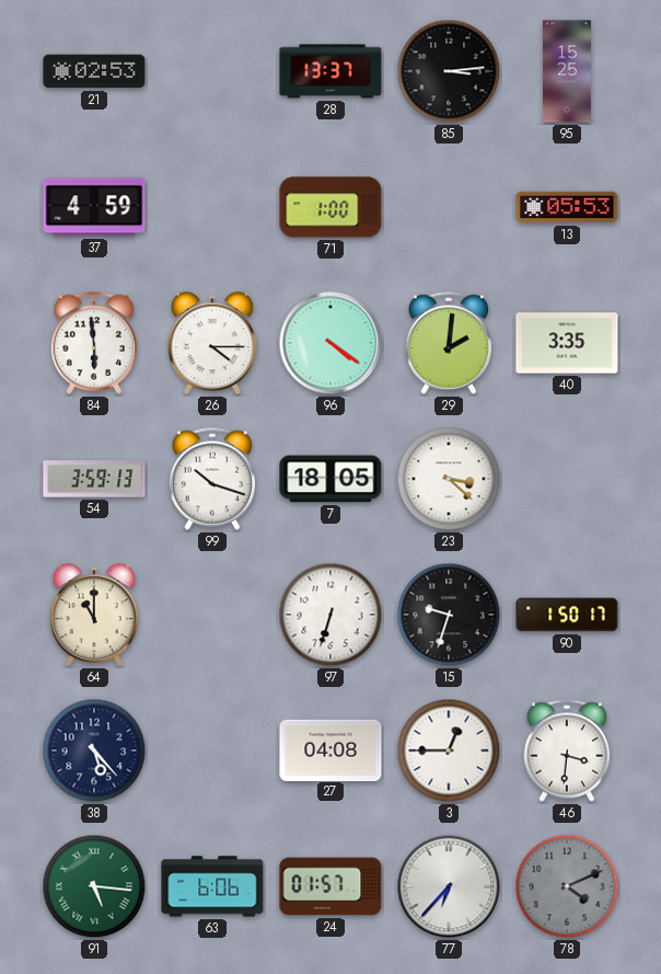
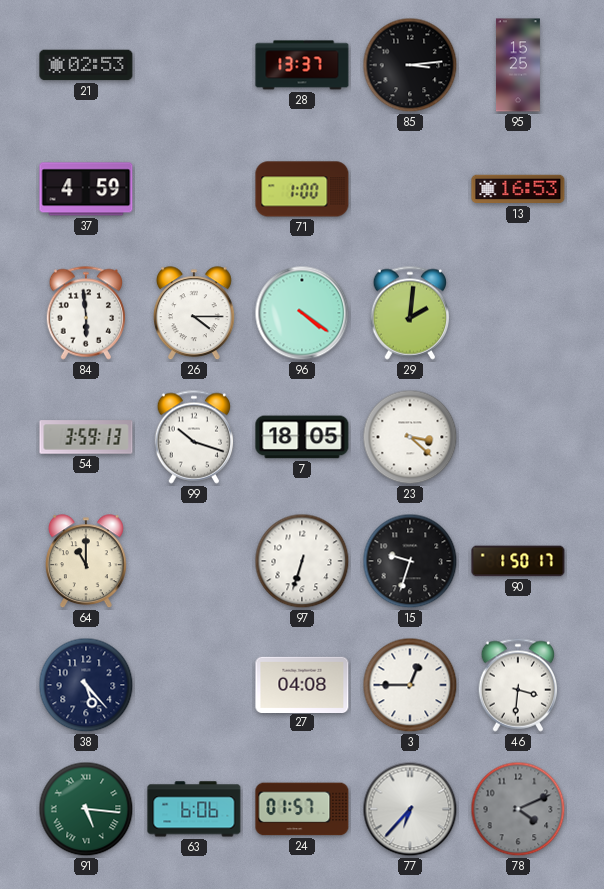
13: 05:53 -> 16:53
40: 3:35 -> none
